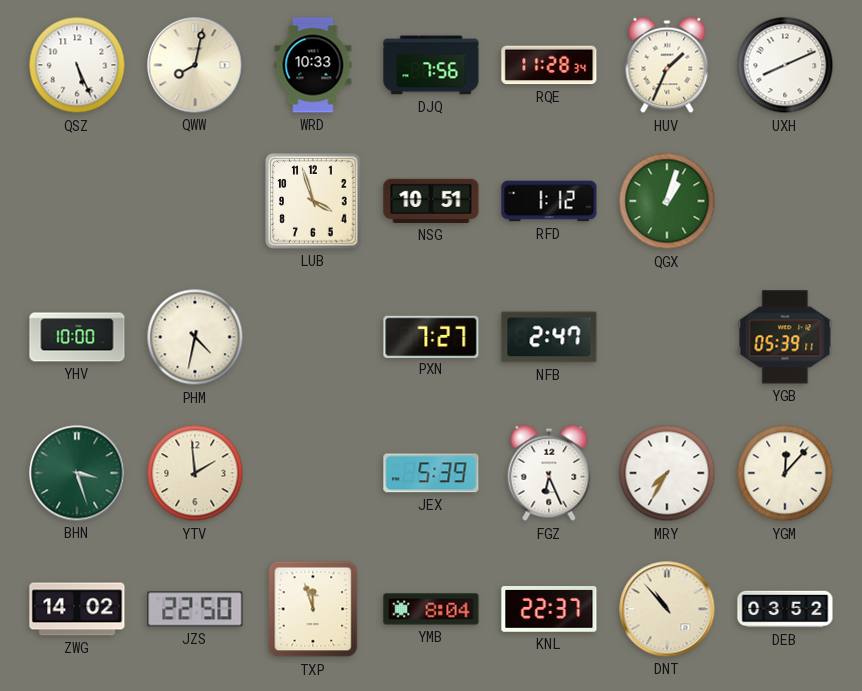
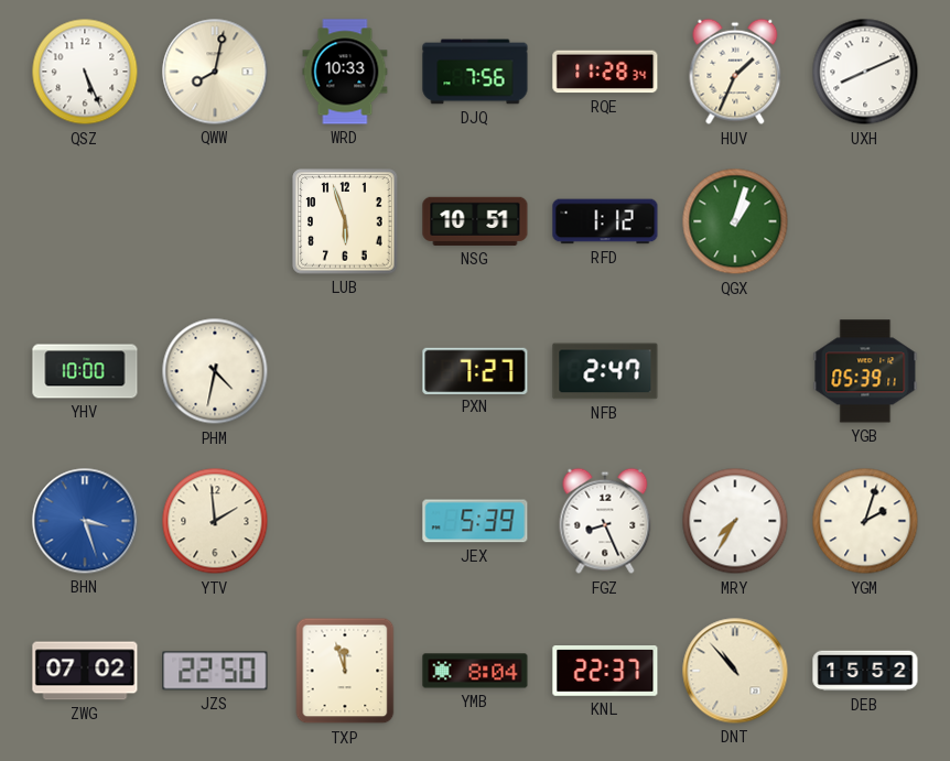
LUB: 3:57 -> 5:57
BHN dial: green -> blue
FGZ: 6:26 -> 8:26
YGM: 12:07 -> 2:03
ZWG: 14:02 -> 07:02
DEB: 03:52 -> 15:52
